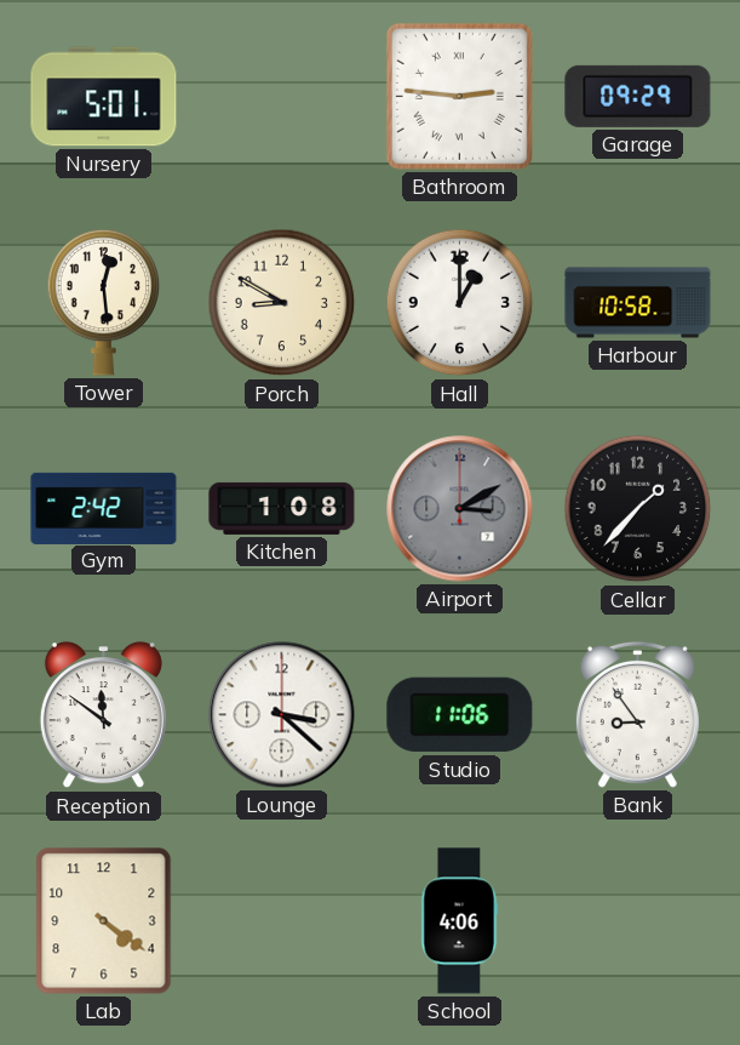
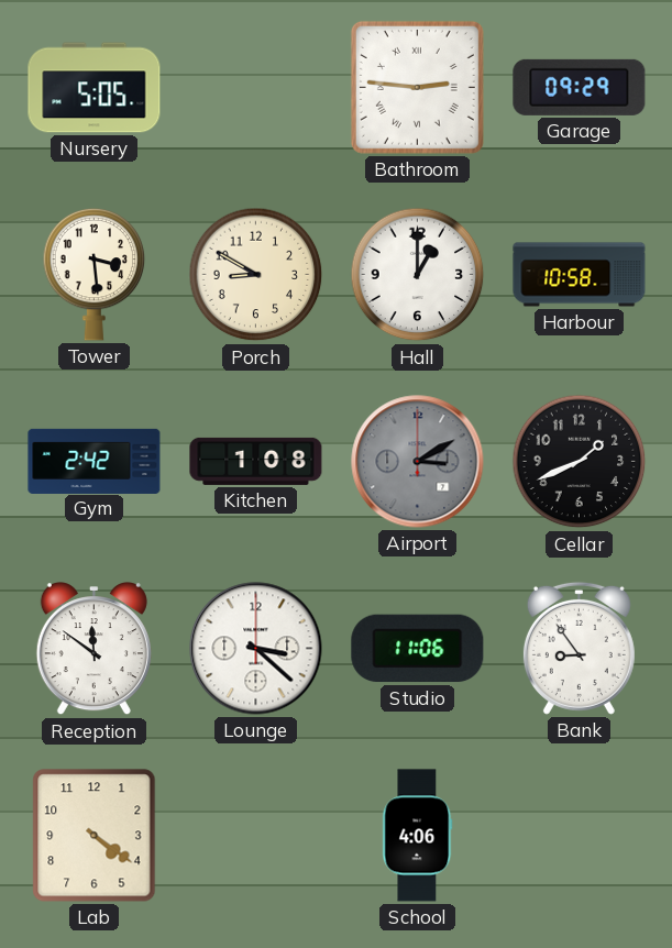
Nursery: 5:01 -> 5:05
Tower: 12:29 -> 3:29
Cellar: 1:37 -> 1:41
